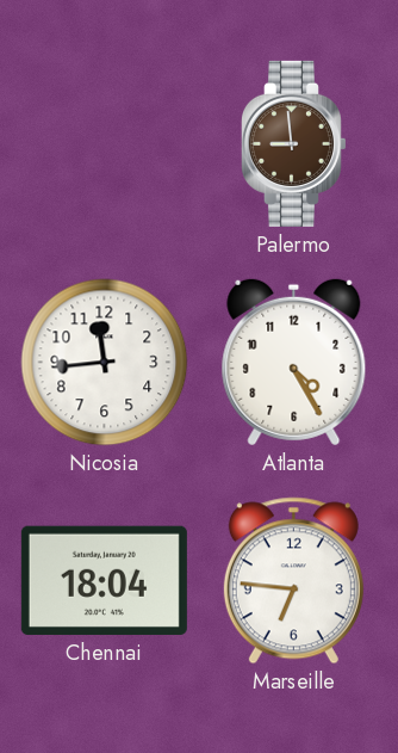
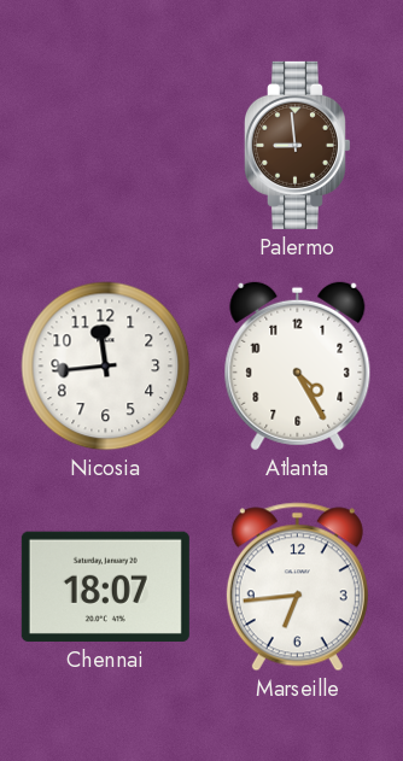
Chennai: 18:04 -> 18:07
Marseille: 6:46 -> 6:44
